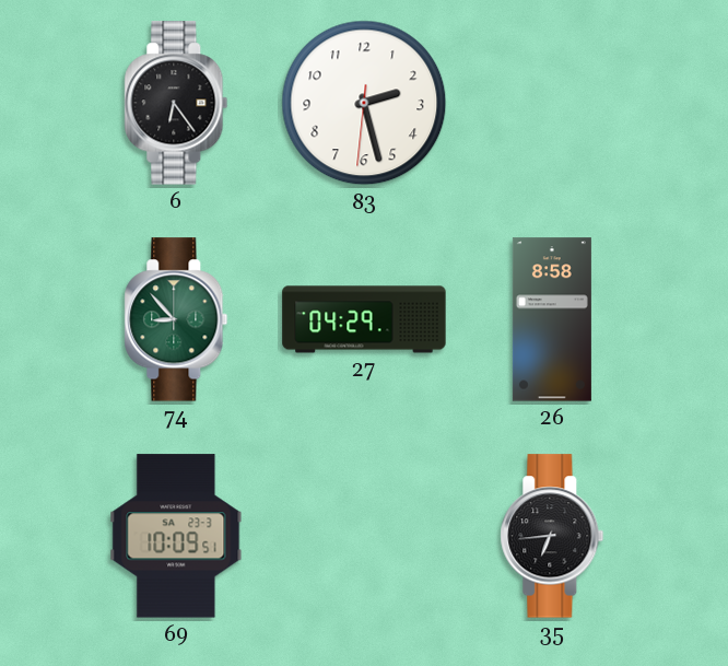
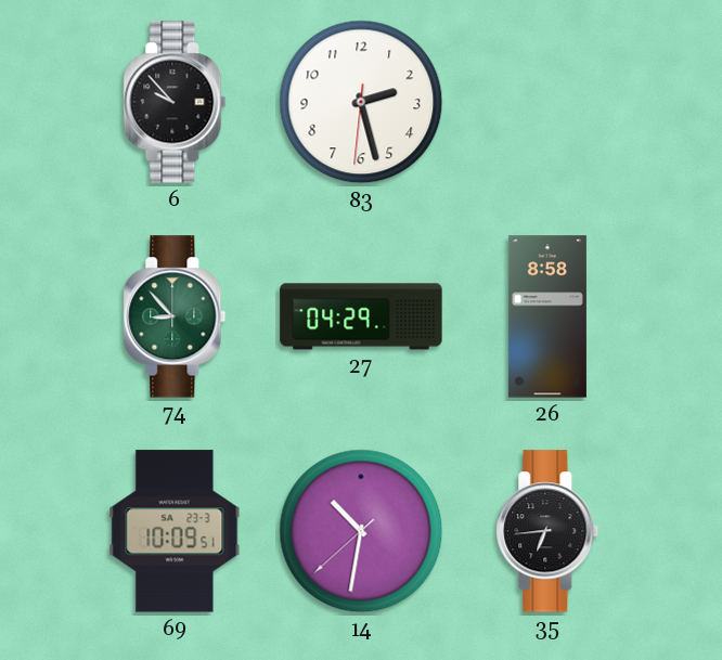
6: 6:24 -> 9:53
14: none -> 10:31
